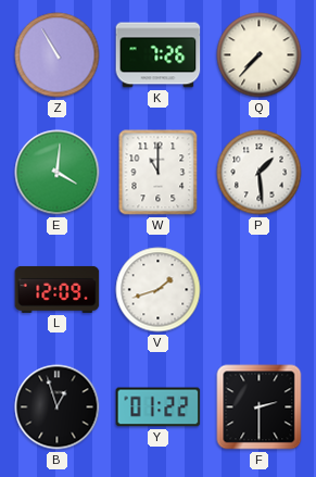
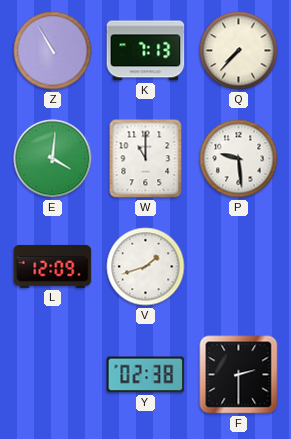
K: 7:26 -> 7:13
P: 1:29 -> 9:29
B: 12:57 -> none
Y: 01:22 -> 02:38
